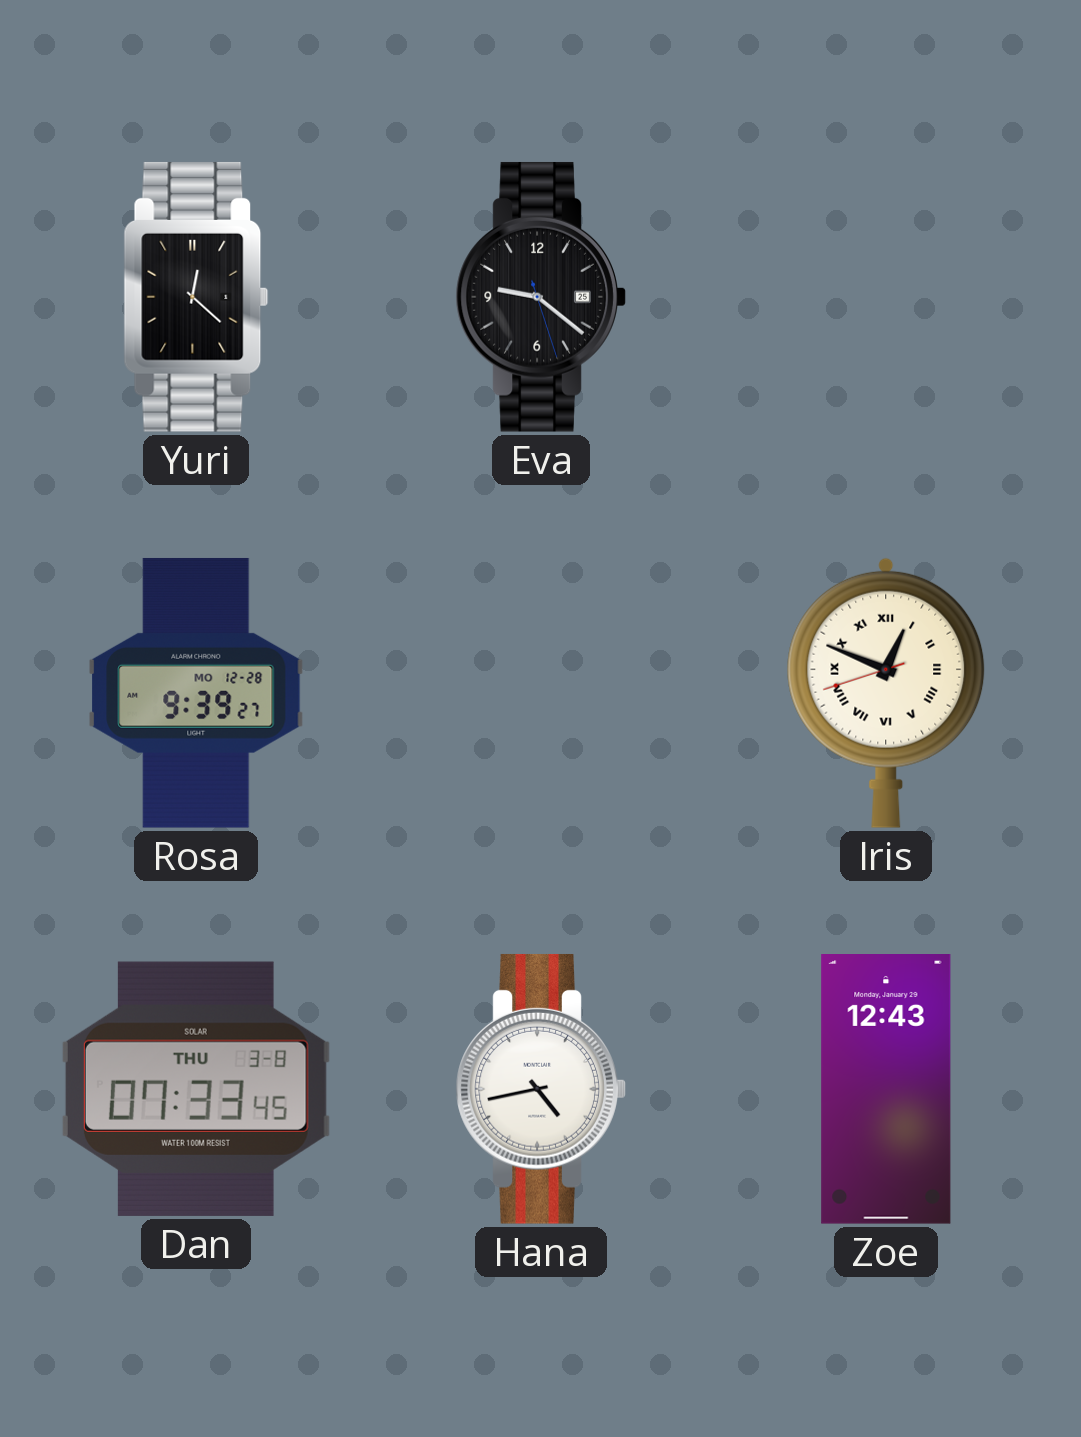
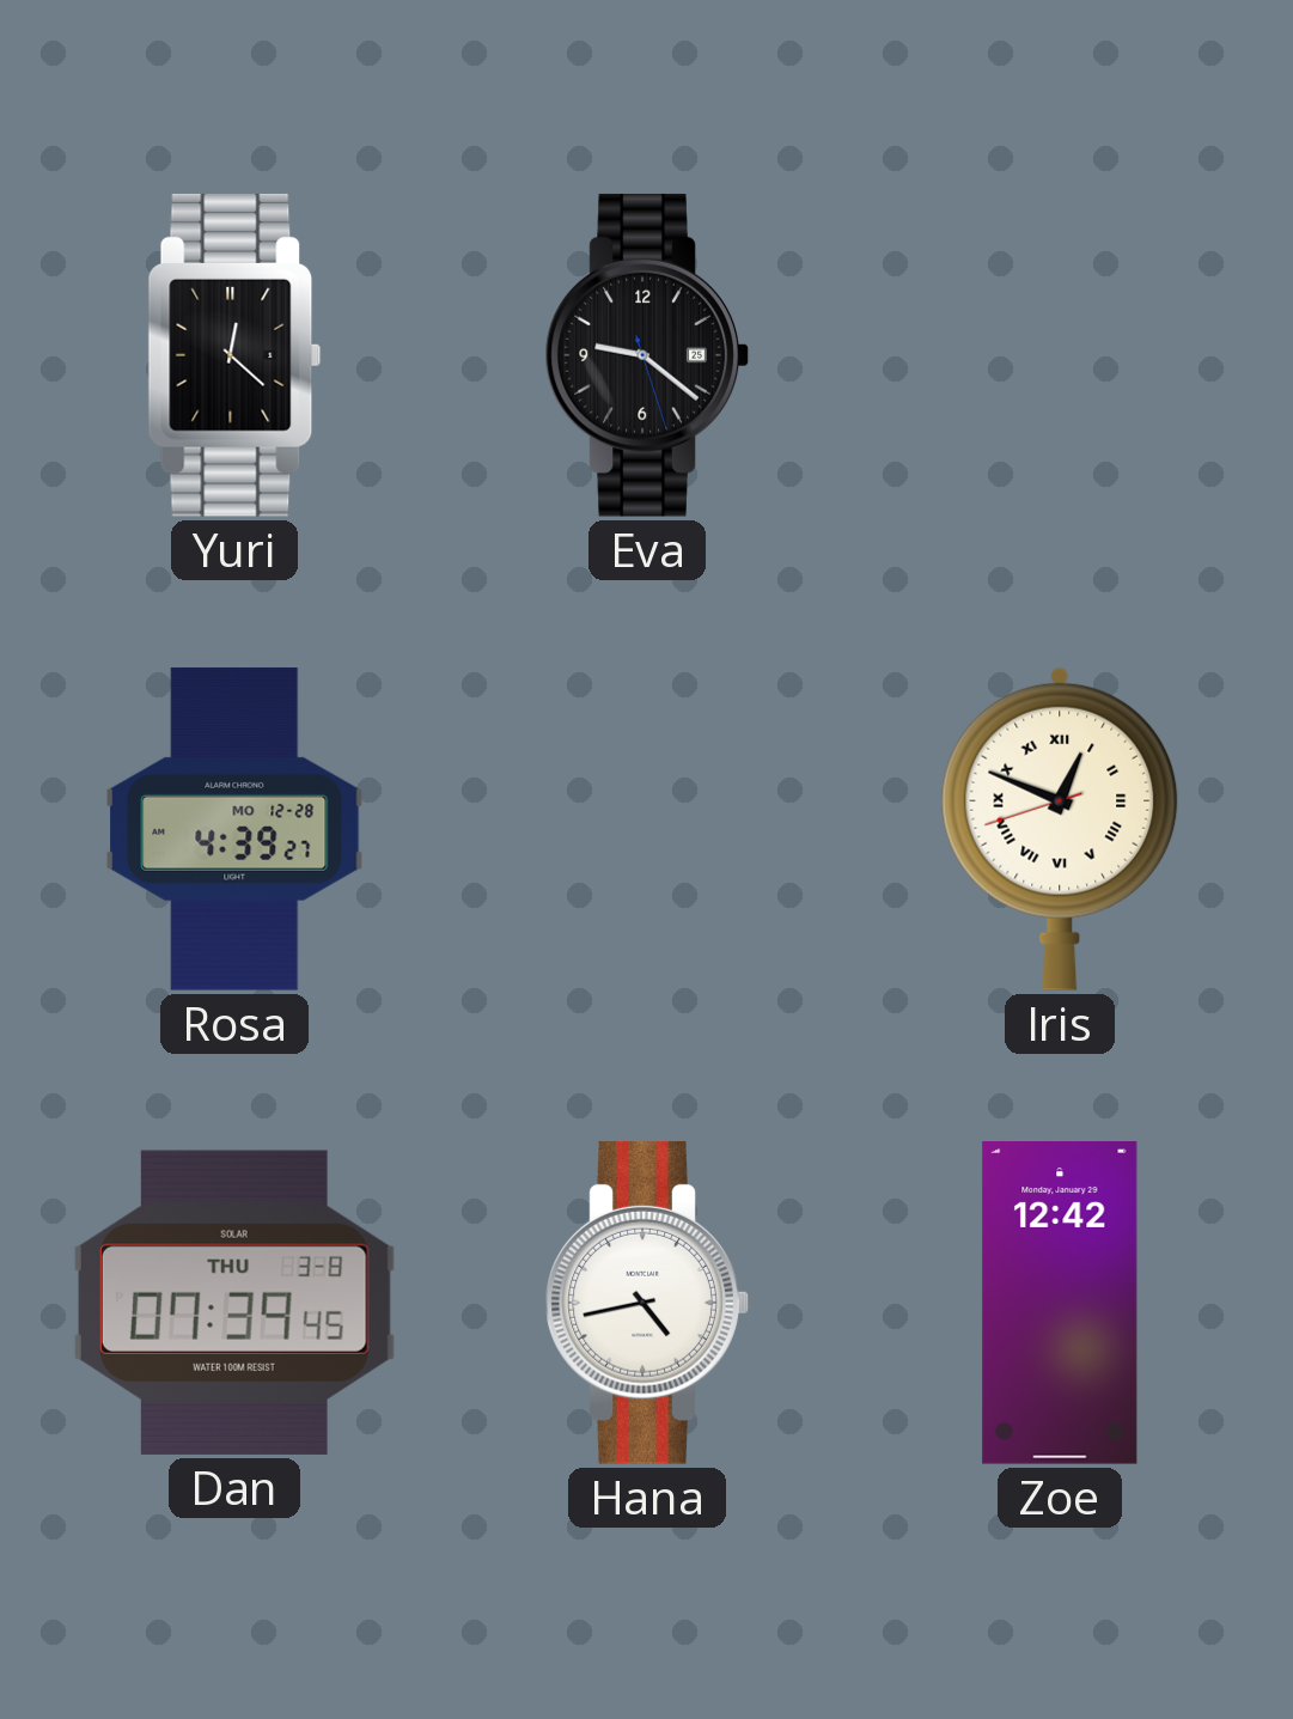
Rosa: 9:39 -> 4:39
Dan: 07:33 -> 07:39
Zoe: 12:43 -> 12:42
